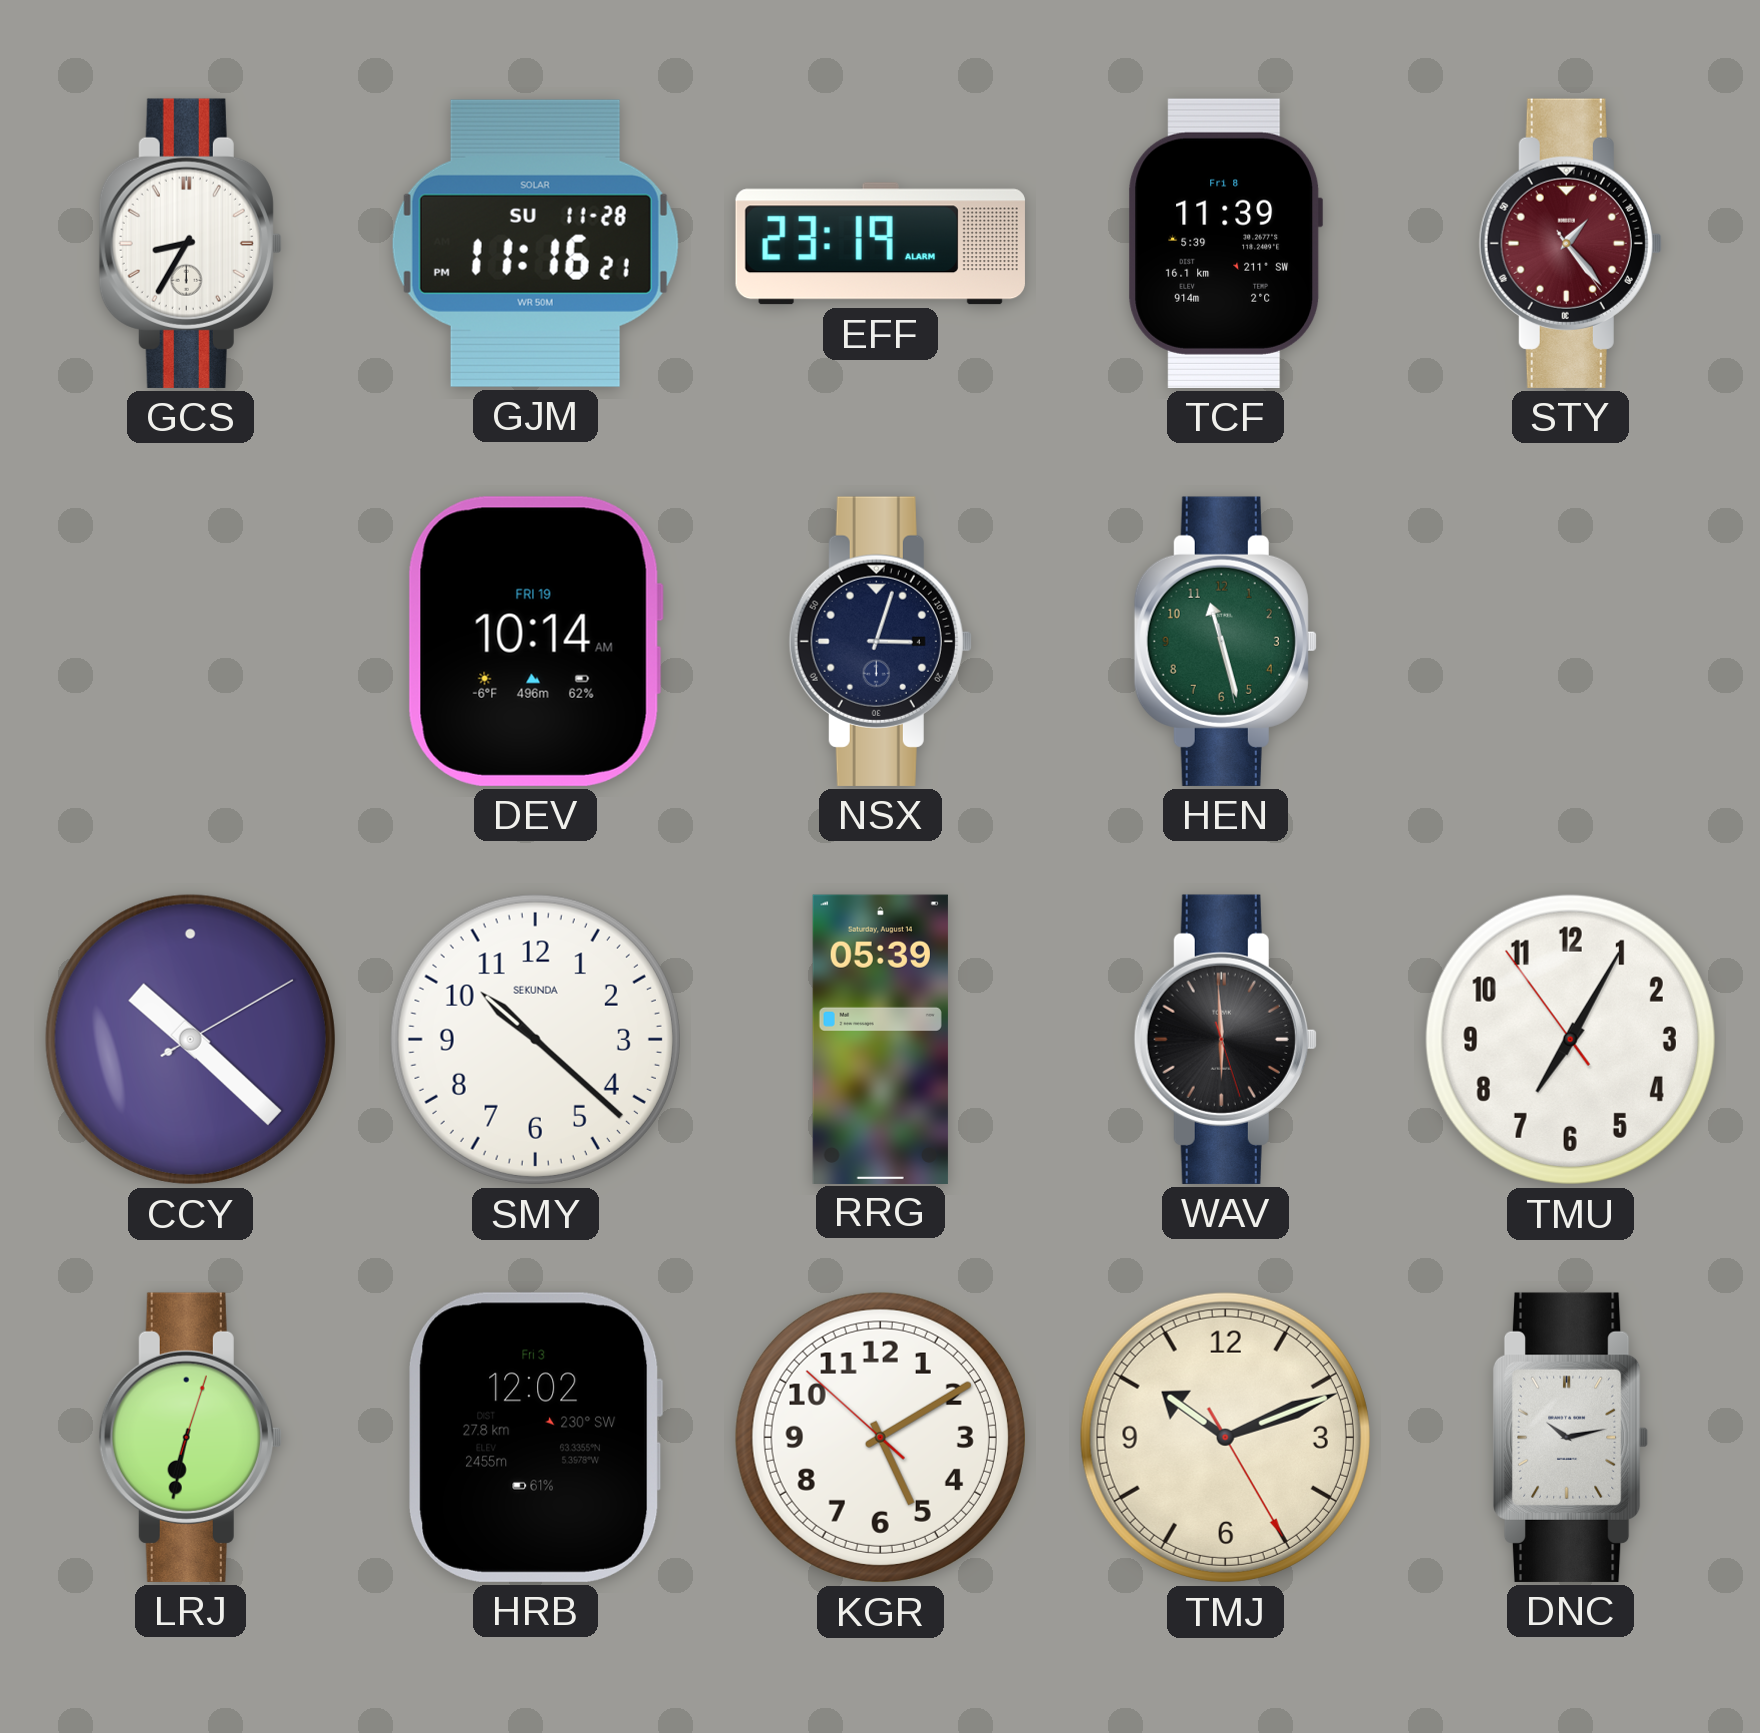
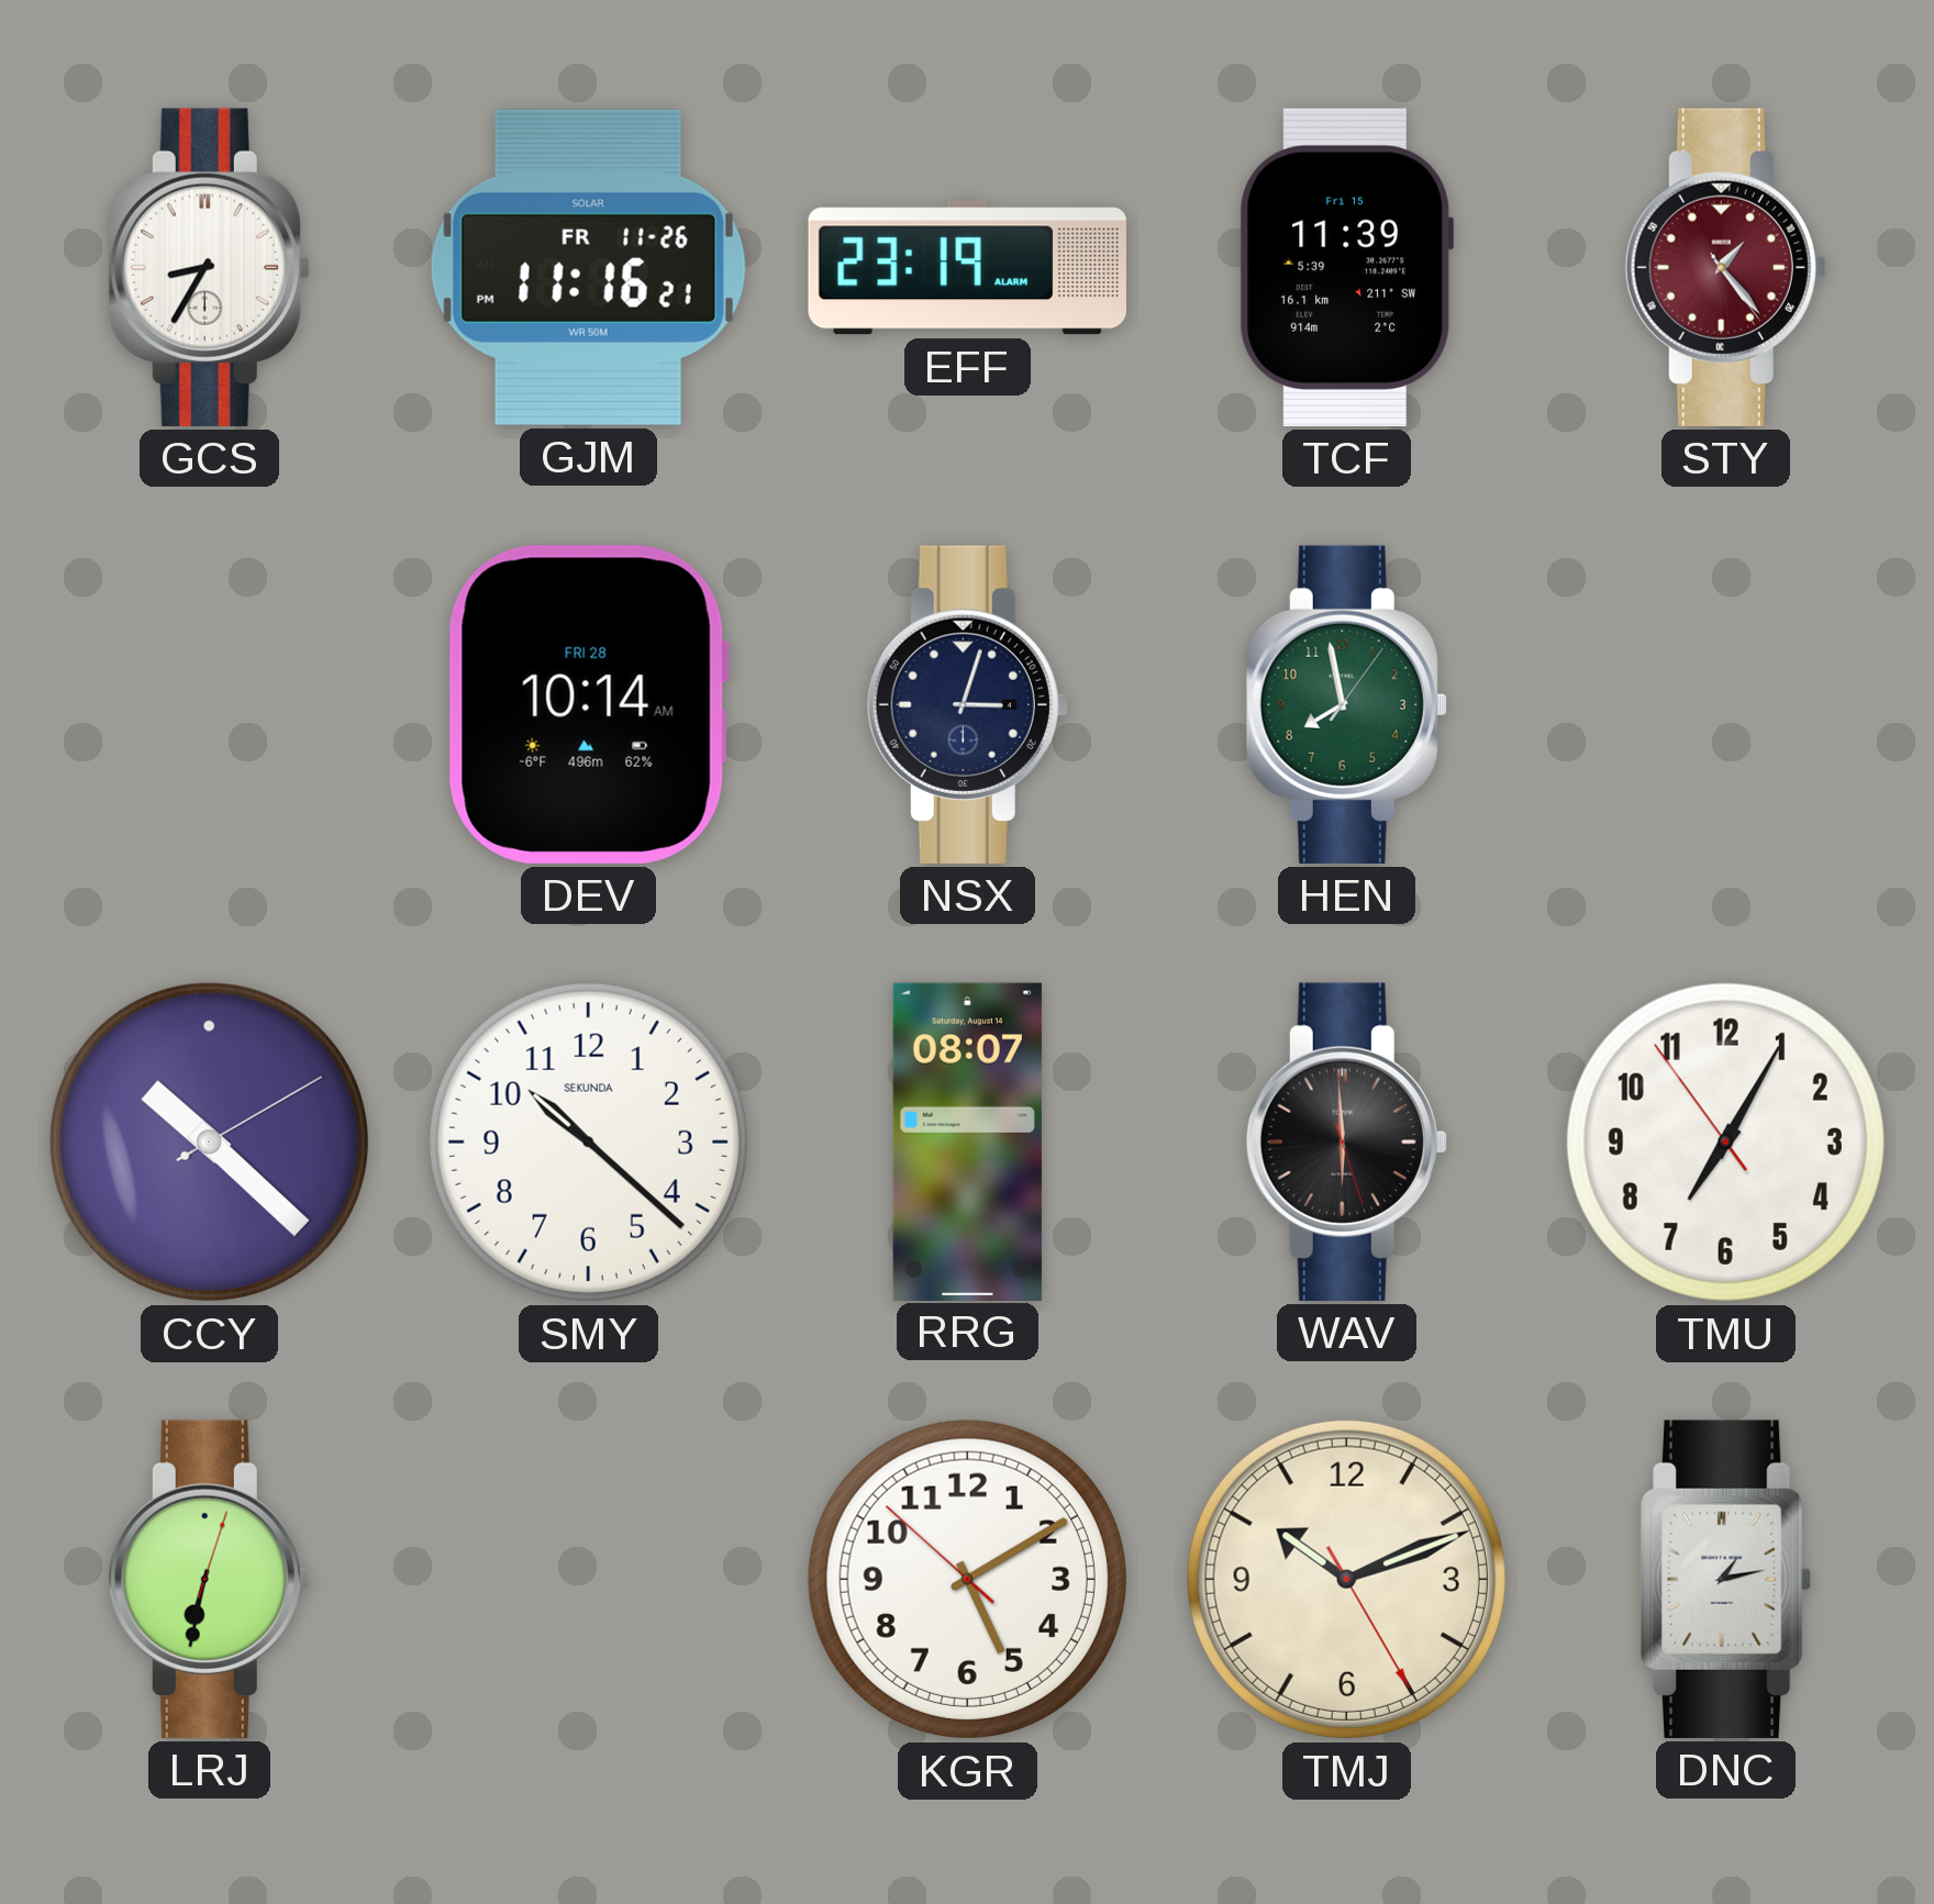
GJM date: SU 11-28 -> FR 11-26
TCF date: Fri 8 -> Fri 15
DEV date: FRI 19 -> FRI 28
HEN: 11:27 -> 7:58
RRG: 05:39 -> 08:07
HRB: 12:02 -> none
DNC: 10:13 -> 1:13
